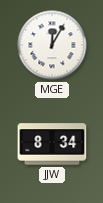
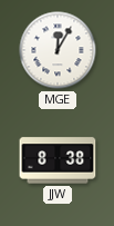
JJW: 8:34 -> 8:38
